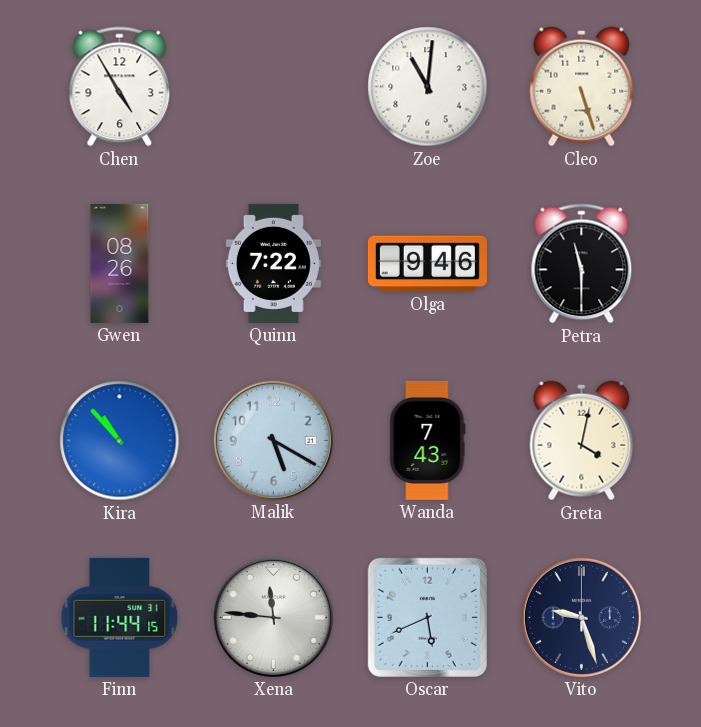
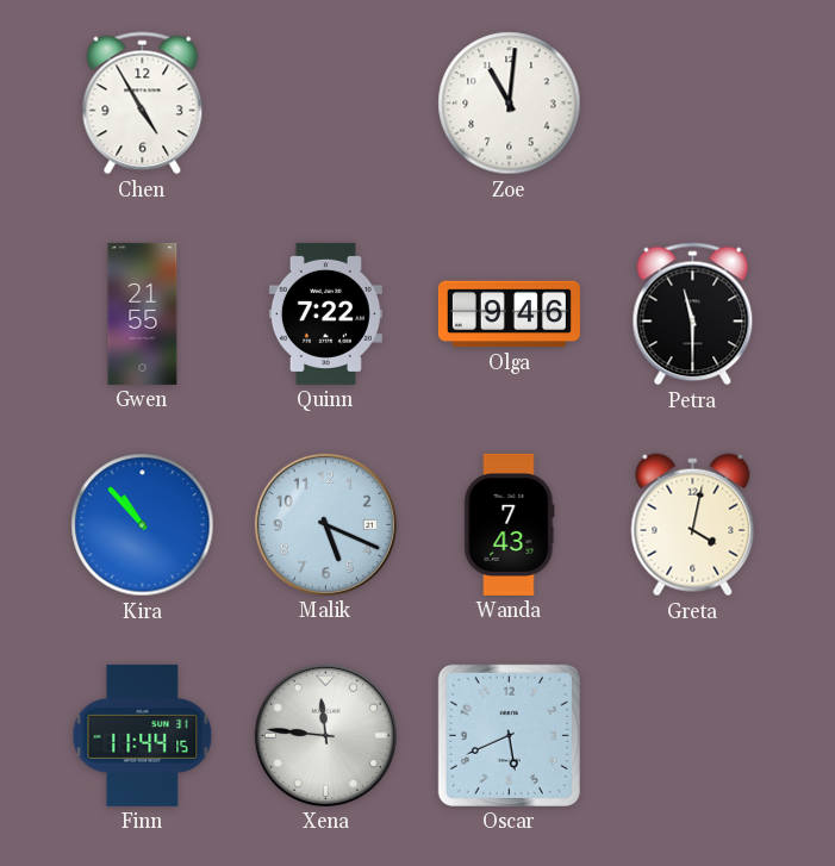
Cleo: 5:27 -> none
Gwen: 08:26 -> 21:55
Malik: 5:20 -> 5:19
Vito: 9:27 -> none
